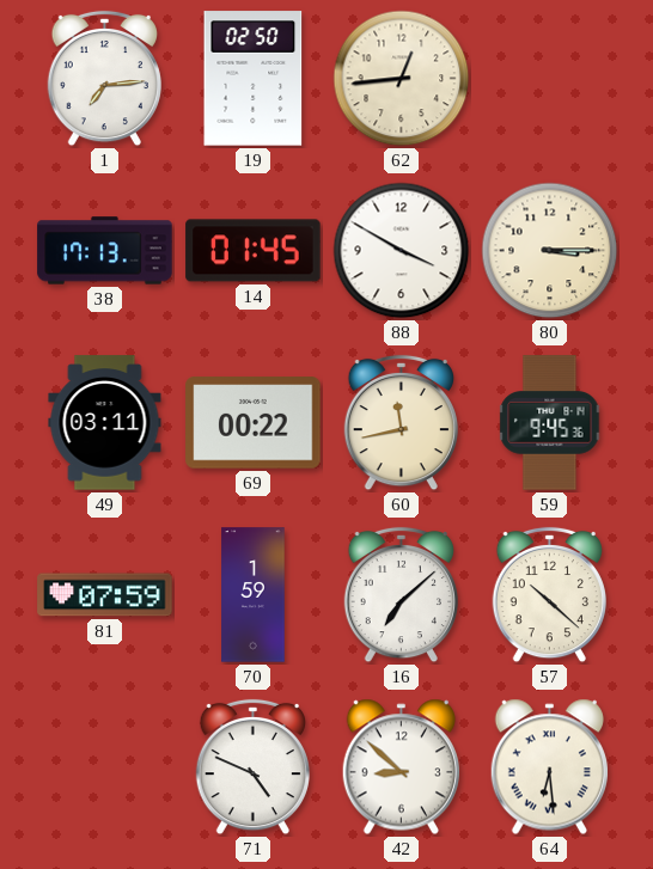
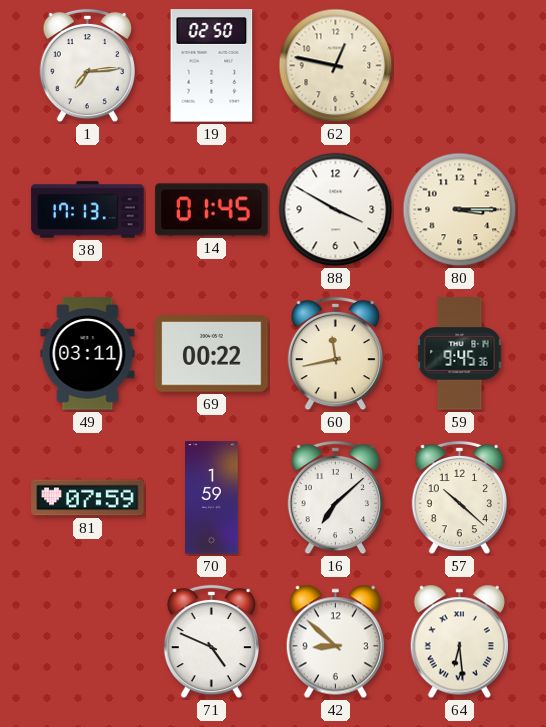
62: 12:44 -> 12:47
